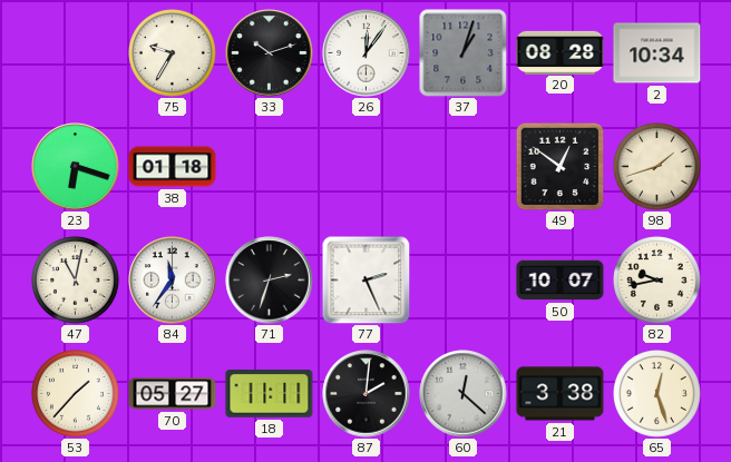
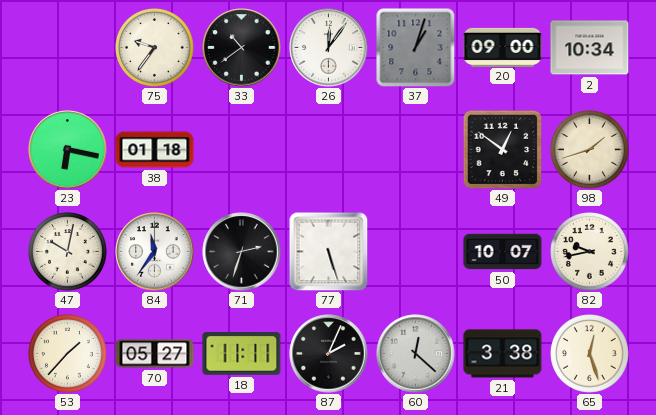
75: 9:35 -> 9:36
33: 10:12 -> 10:39
20: 08:28 -> 09:00
23: 6:18 -> 6:17
47: 11:02 -> 10:02
77: 2:26 -> 5:27
87: 2:01 -> 2:04
